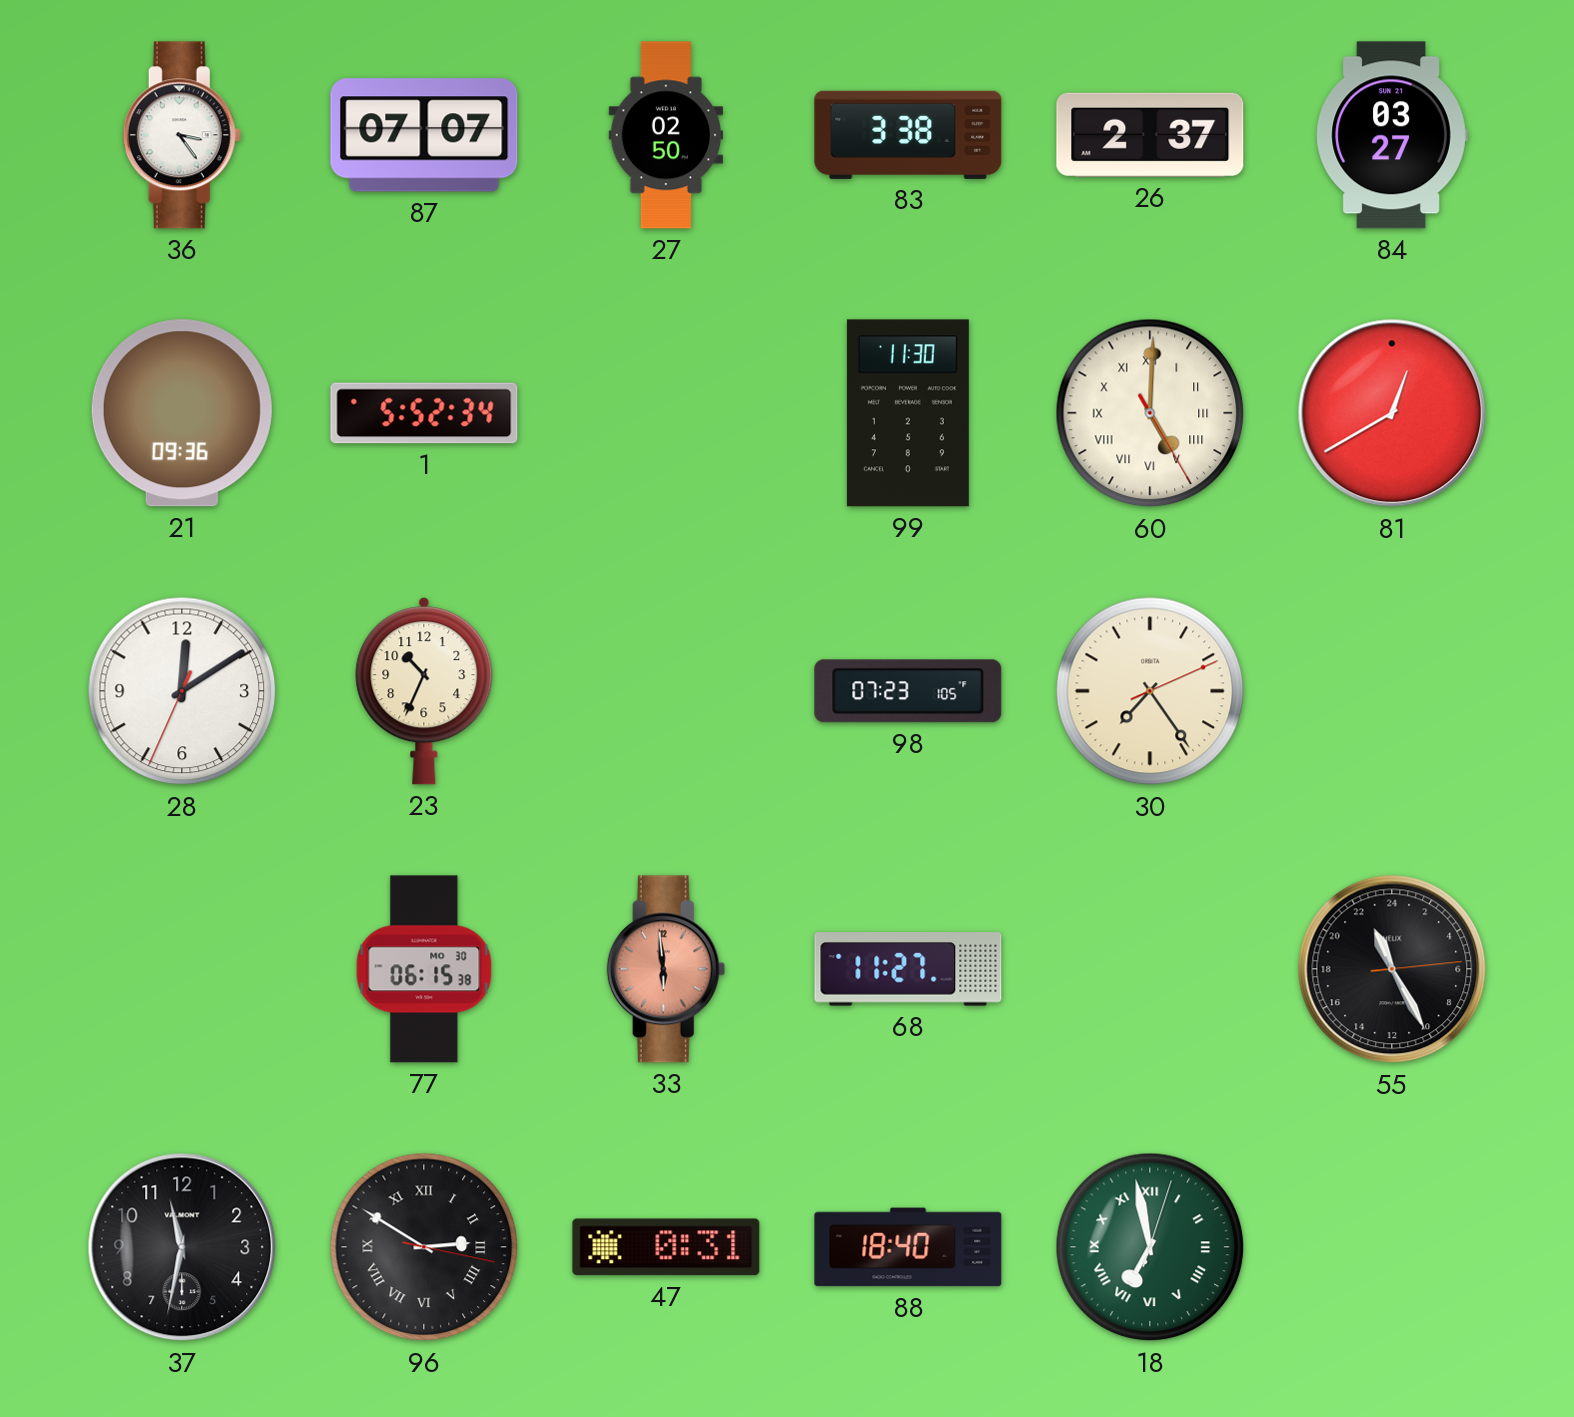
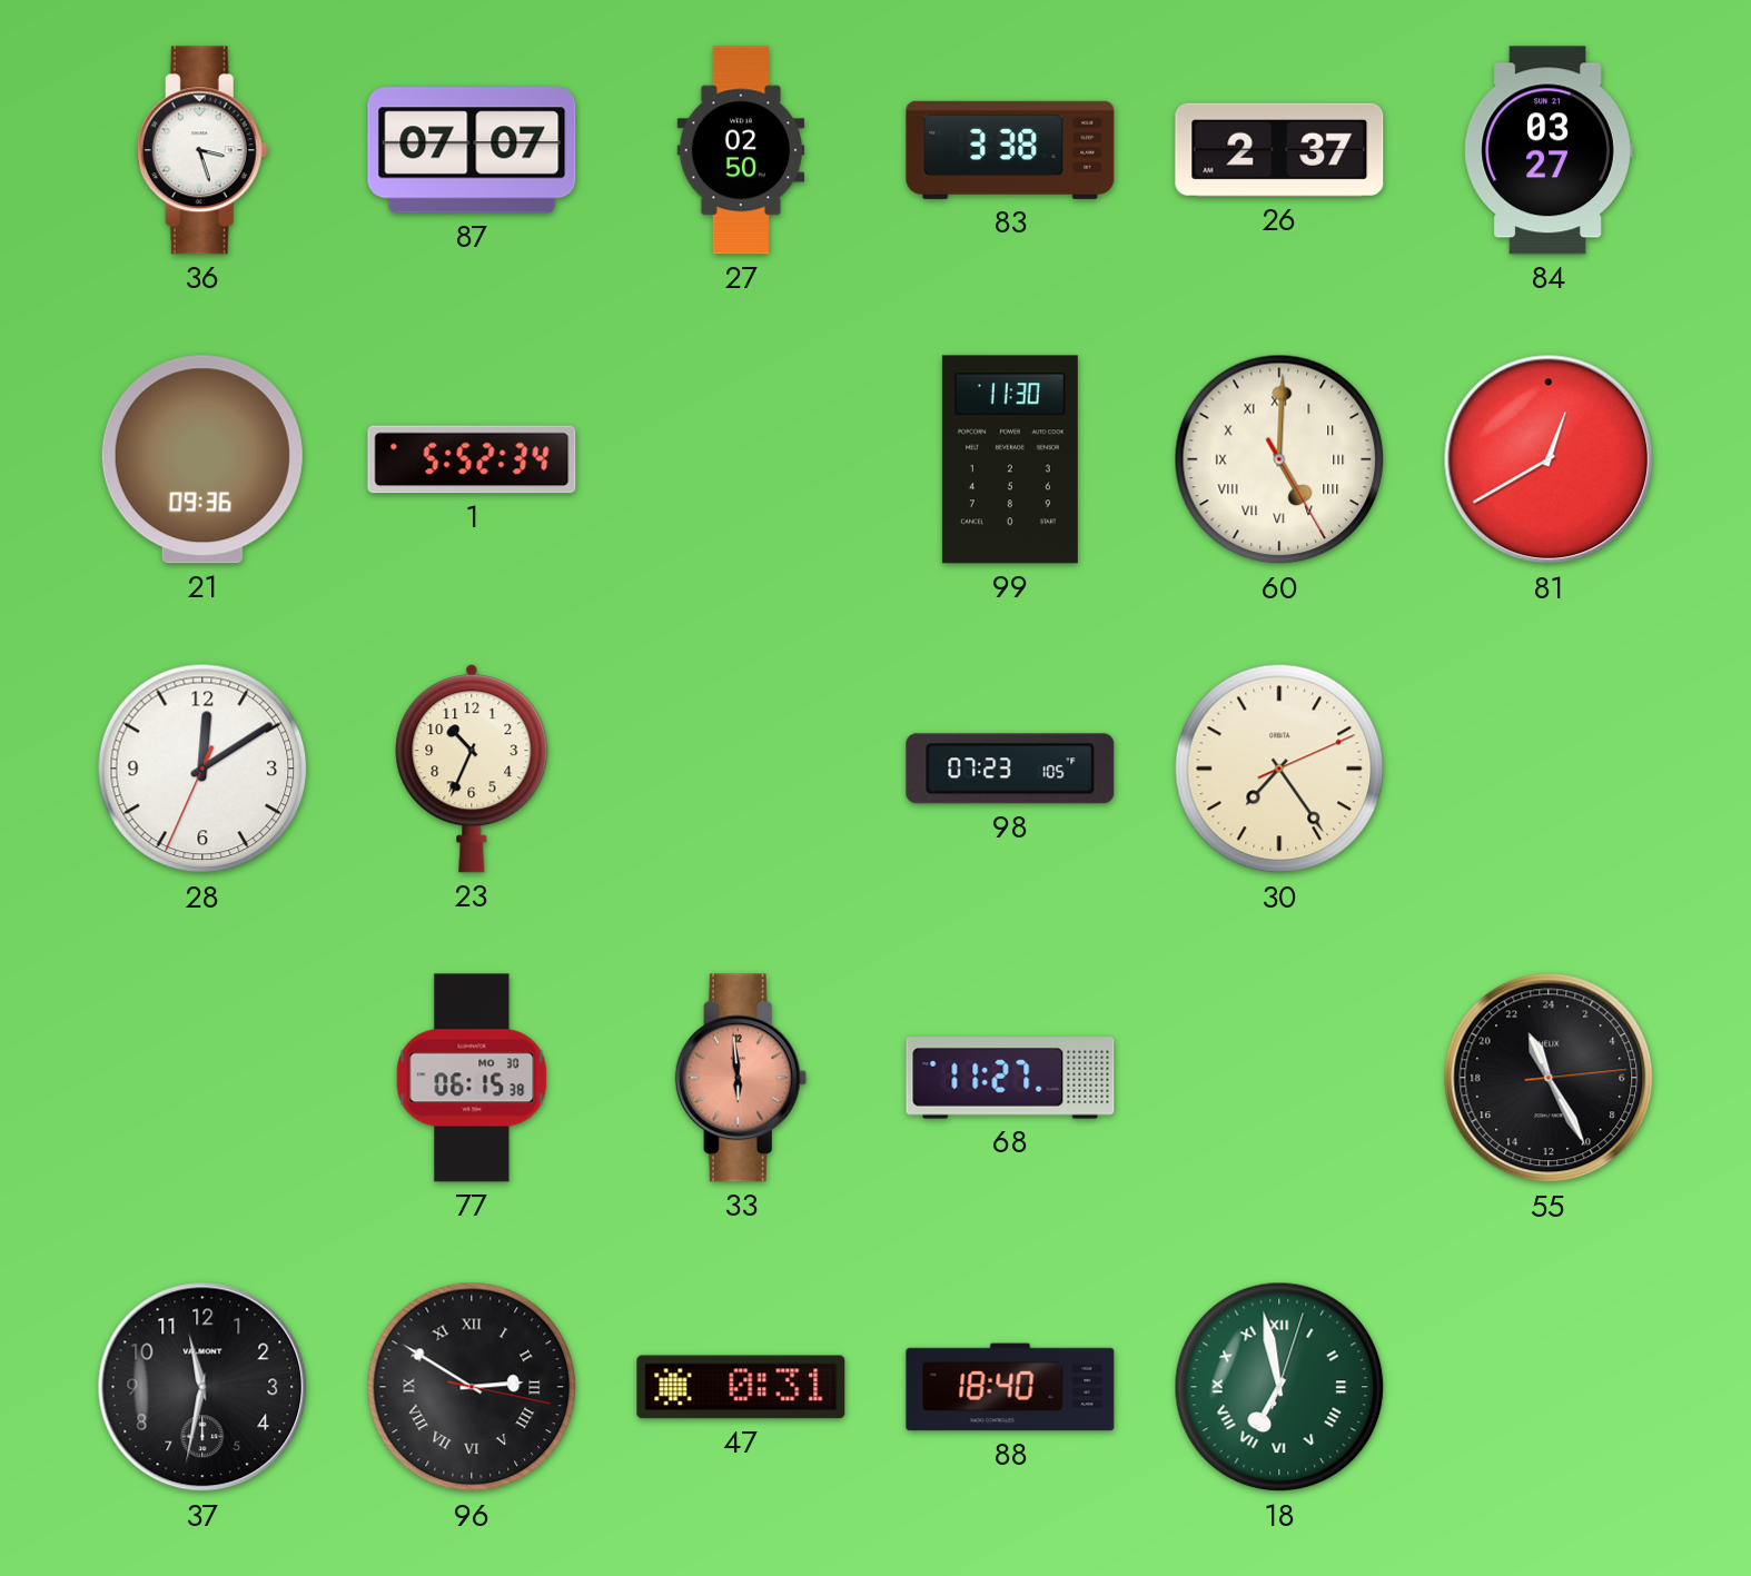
36: 3:24 -> 3:27
